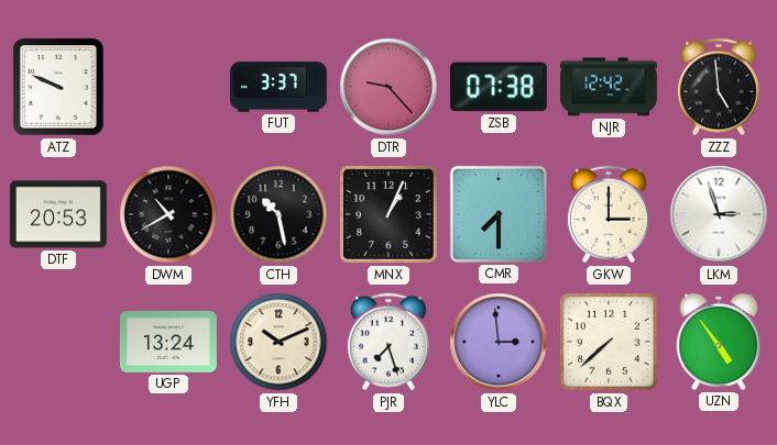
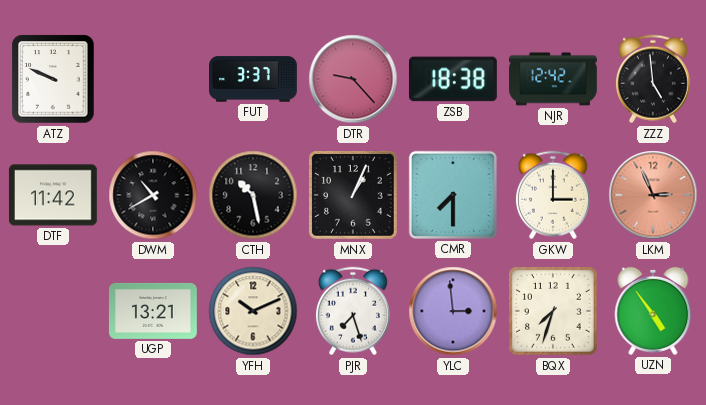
ZSB: 07:38 -> 18:38
DTF: 20:53 -> 11:42
LKM: 2:57 -> 2:56
LKM dial: white -> salmon
UGP: 13:24 -> 13:21
BQX: 7:38 -> 7:33
